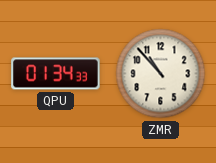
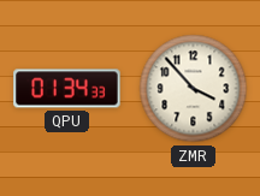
ZMR: 10:53 -> 3:53
